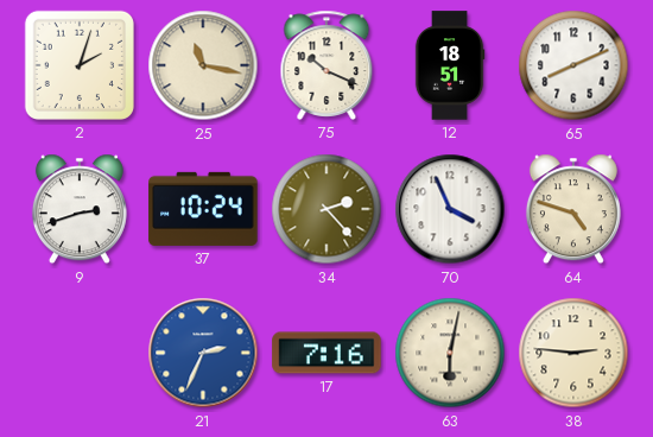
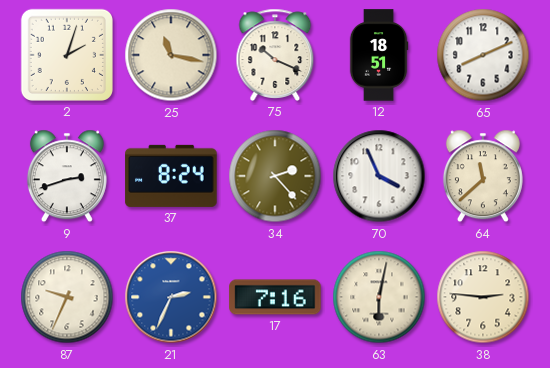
37: 10:24 -> 8:24
64: 4:48 -> 11:38
87: none -> 9:34
